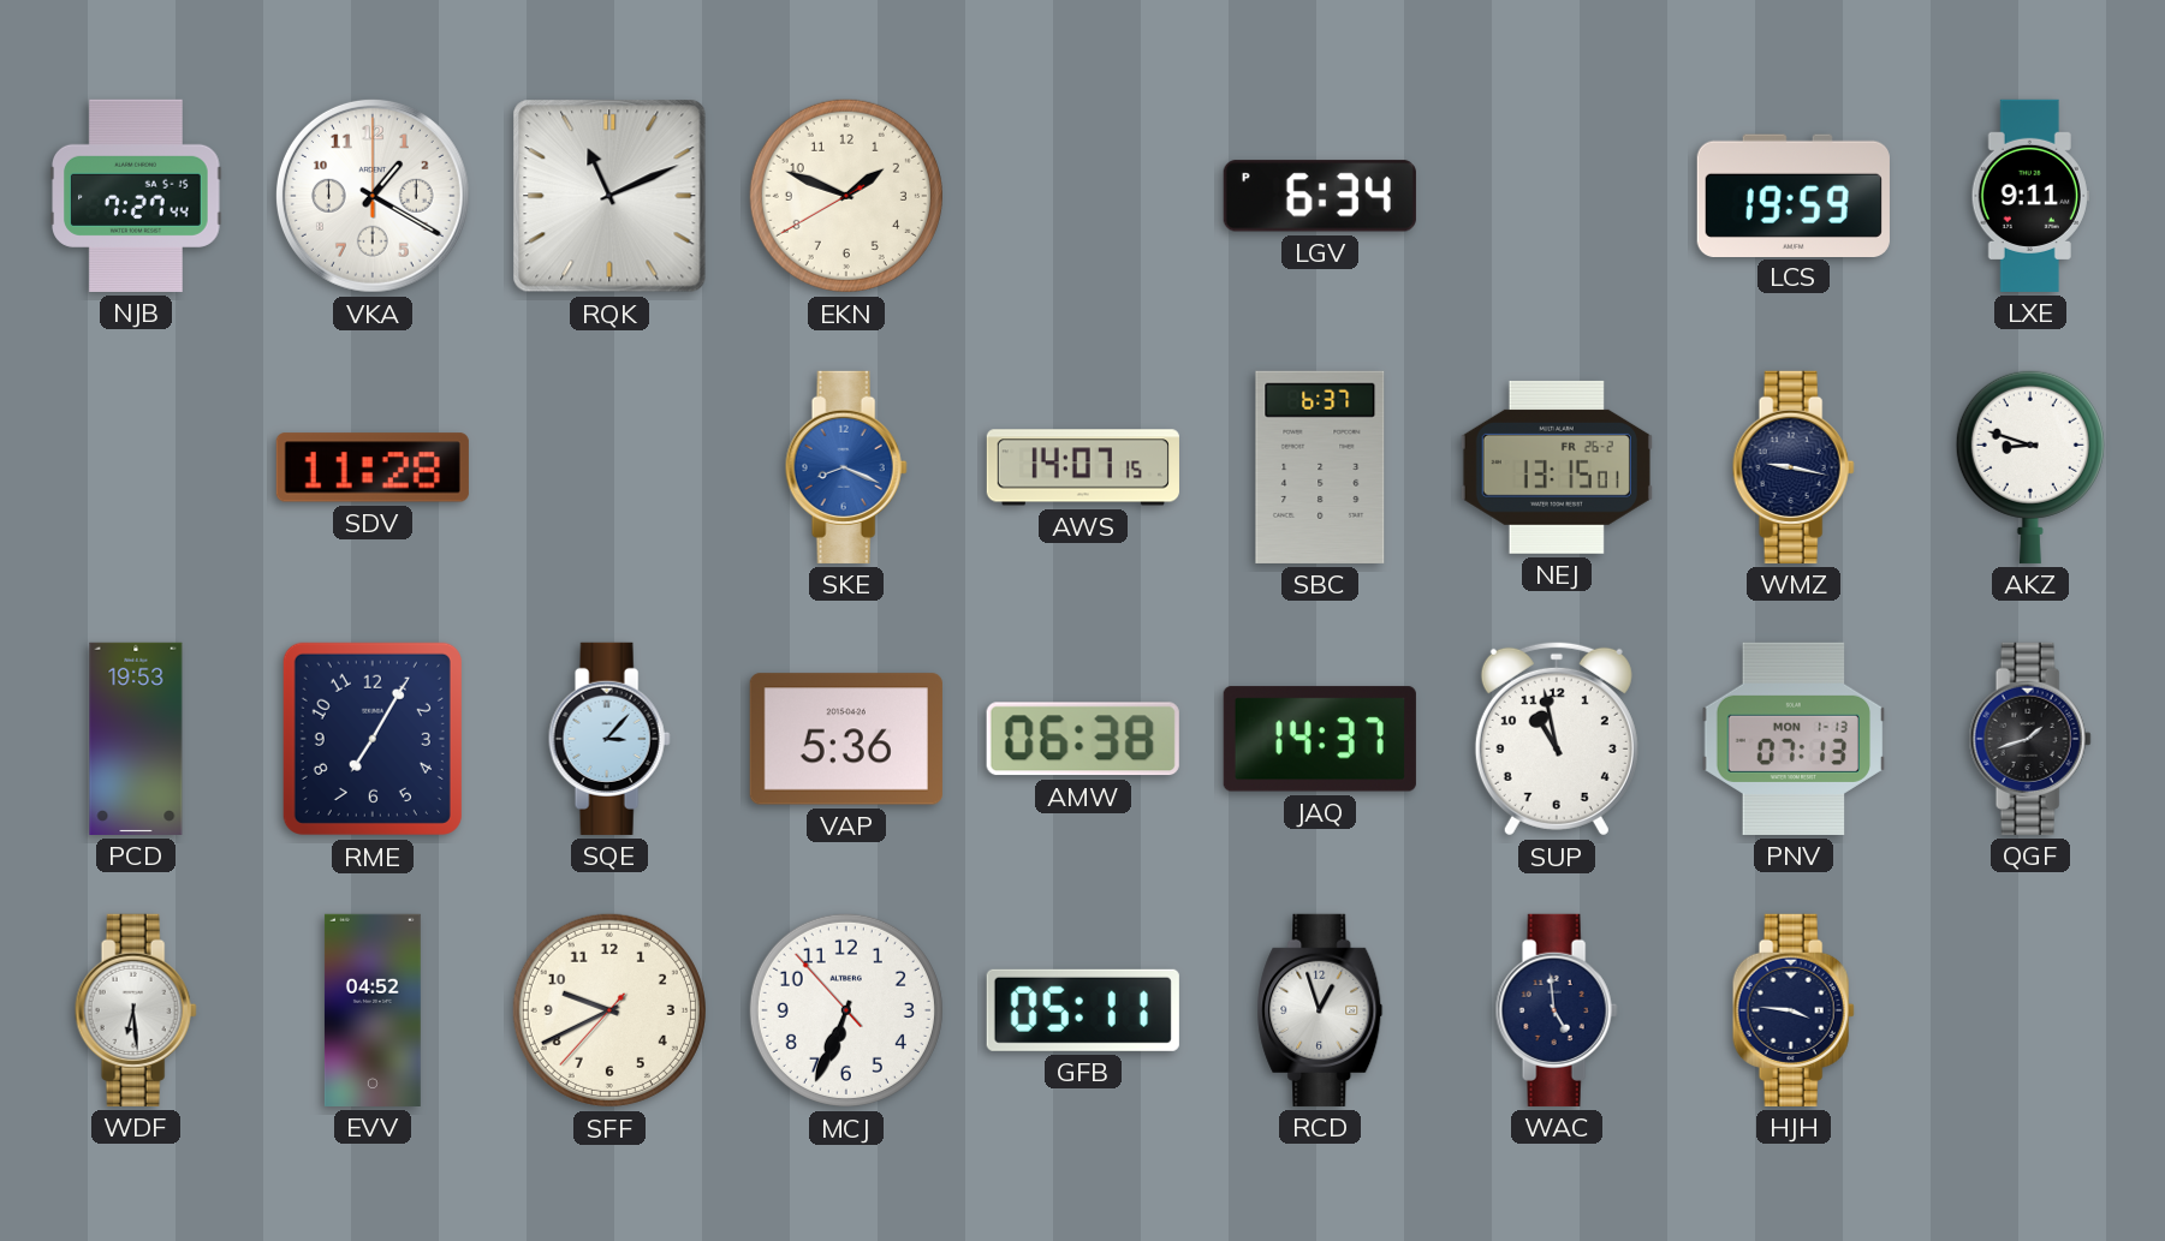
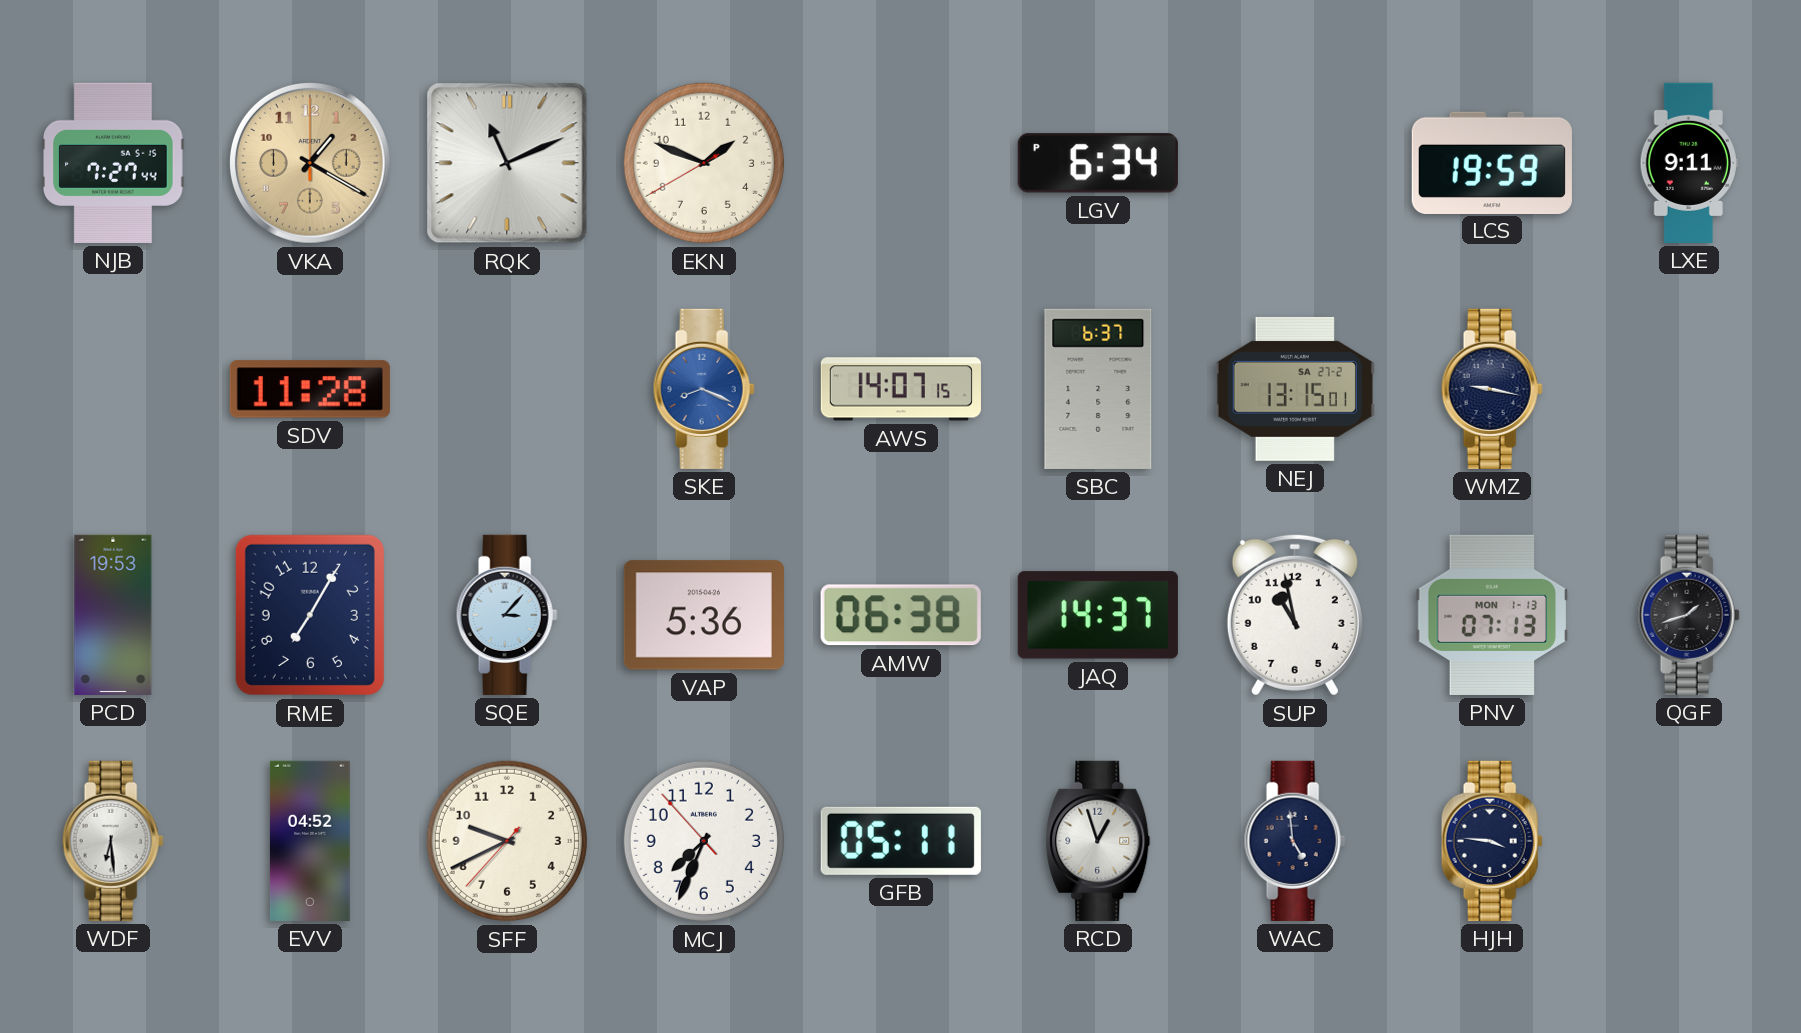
VKA dial: white -> champagne
NEJ date: FR 26-2 -> SA 27-2
AKZ: 8:48 -> none
MCJ: 6:33 -> 7:33
